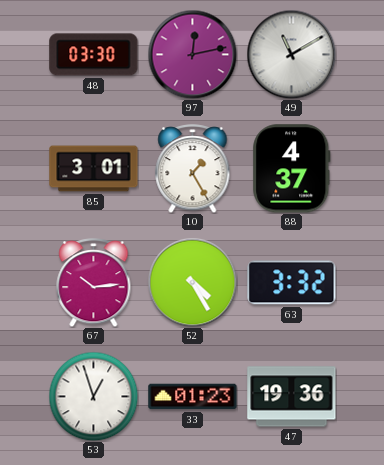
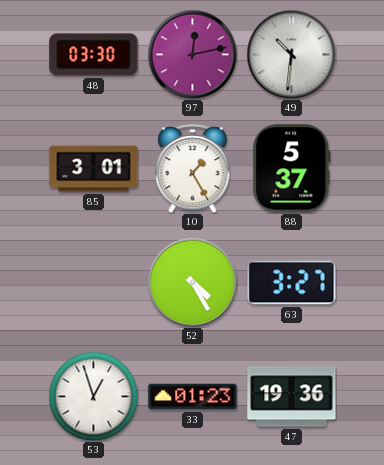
49: 11:10 -> 10:31
88: 4:37 -> 5:37
67: 10:14 -> none
63: 3:32 -> 3:27
